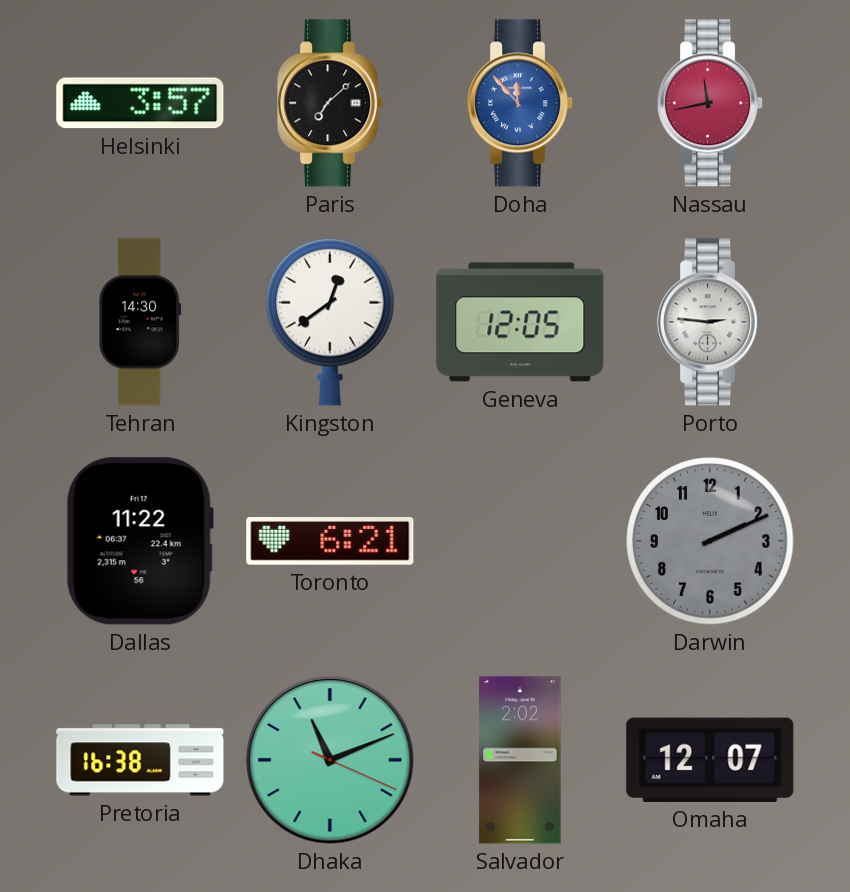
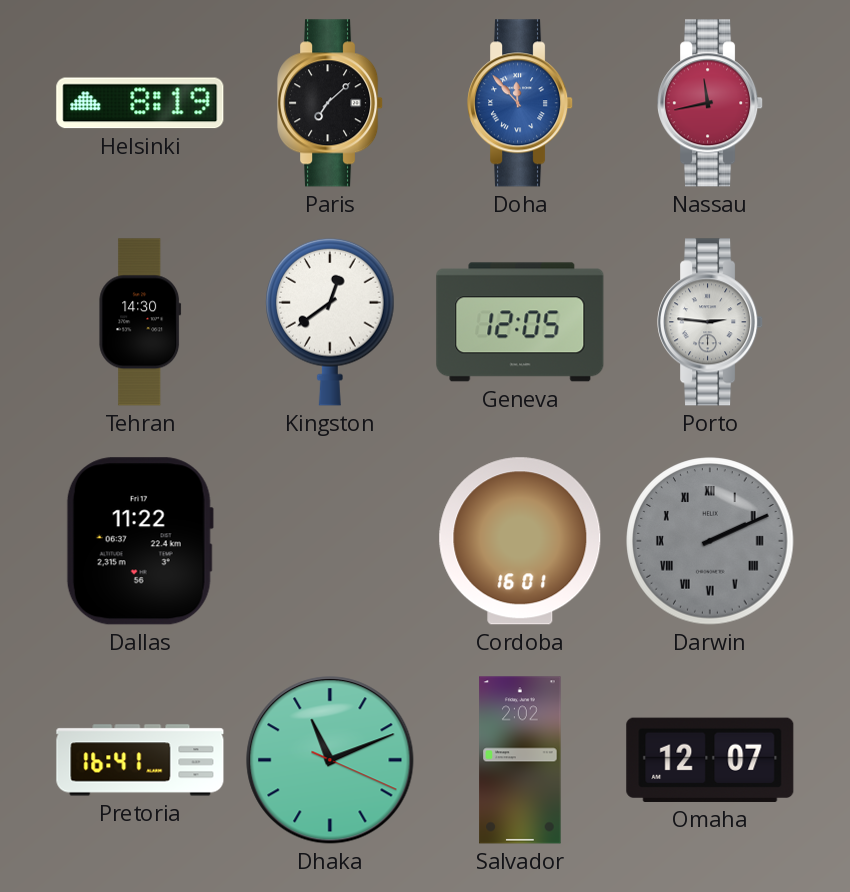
Helsinki: 3:57 -> 8:19
Toronto: 6:21 -> none
Cordoba: none -> 16:01
Darwin numerals: Arabic -> Roman
Pretoria: 16:38 -> 16:41
